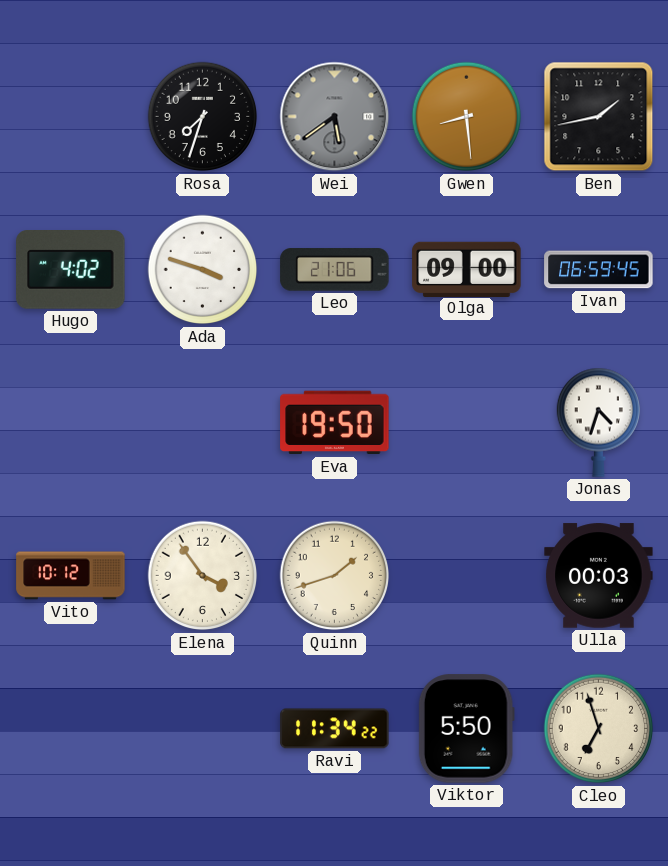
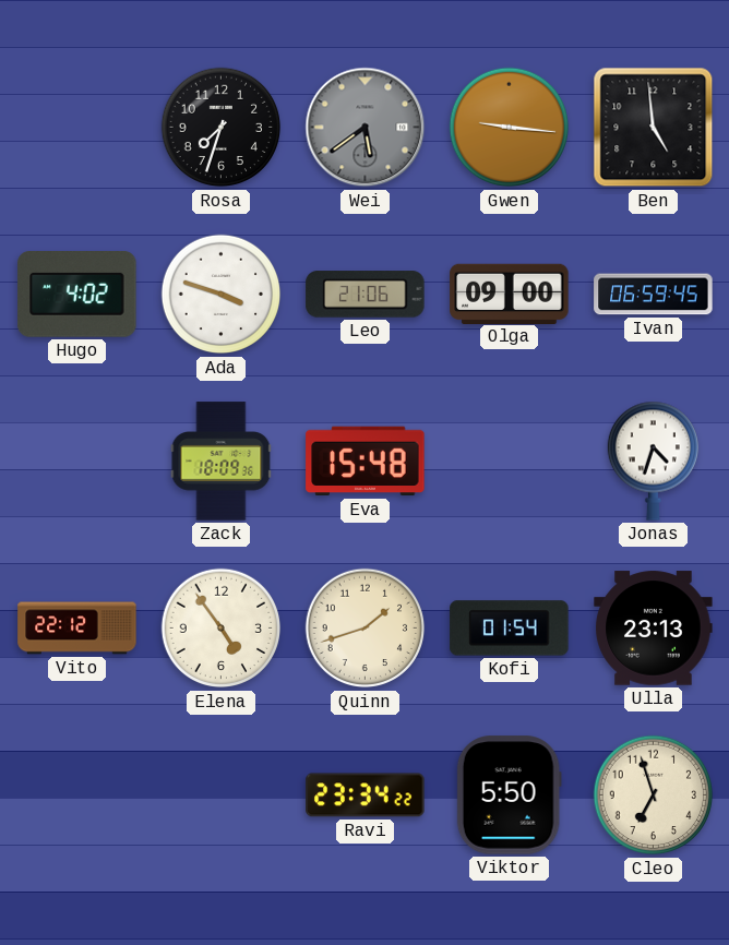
Gwen: 8:29 -> 9:16
Ben: 1:43 -> 4:59
Zack: none -> 18:09
Eva: 19:50 -> 15:48
Vito: 10:12 -> 22:12
Elena: 3:54 -> 4:54
Kofi: none -> 01:54
Ulla: 00:03 -> 23:13
Ravi: 11:34 -> 23:34
